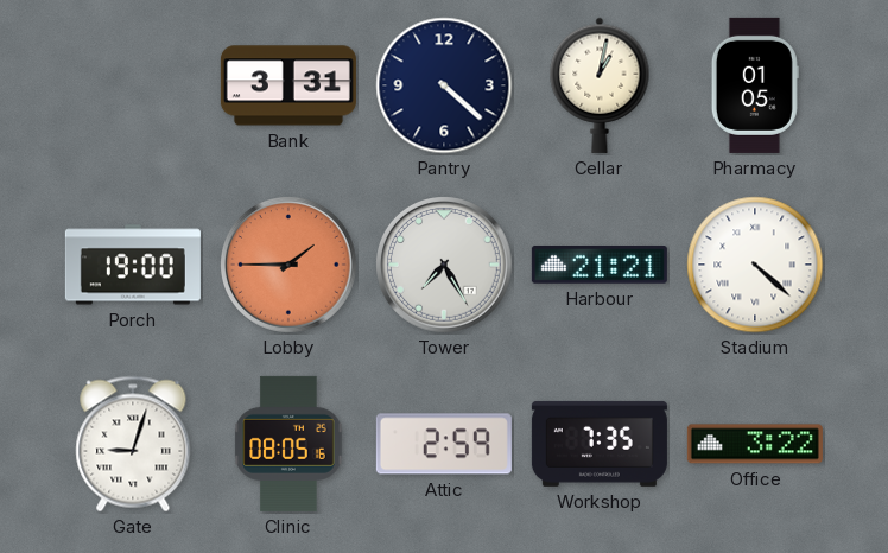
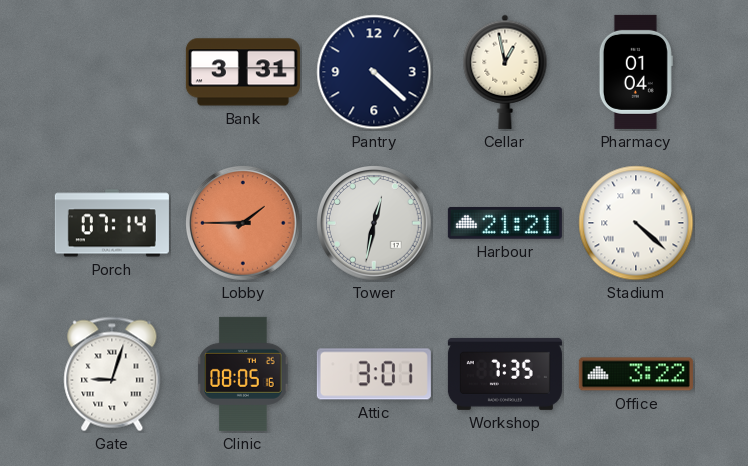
Cellar: 1:02 -> 12:58
Pharmacy: 01:05 -> 01:04
Porch: 19:00 -> 07:14
Tower: 7:25 -> 12:32
Attic: 2:59 -> 3:01
